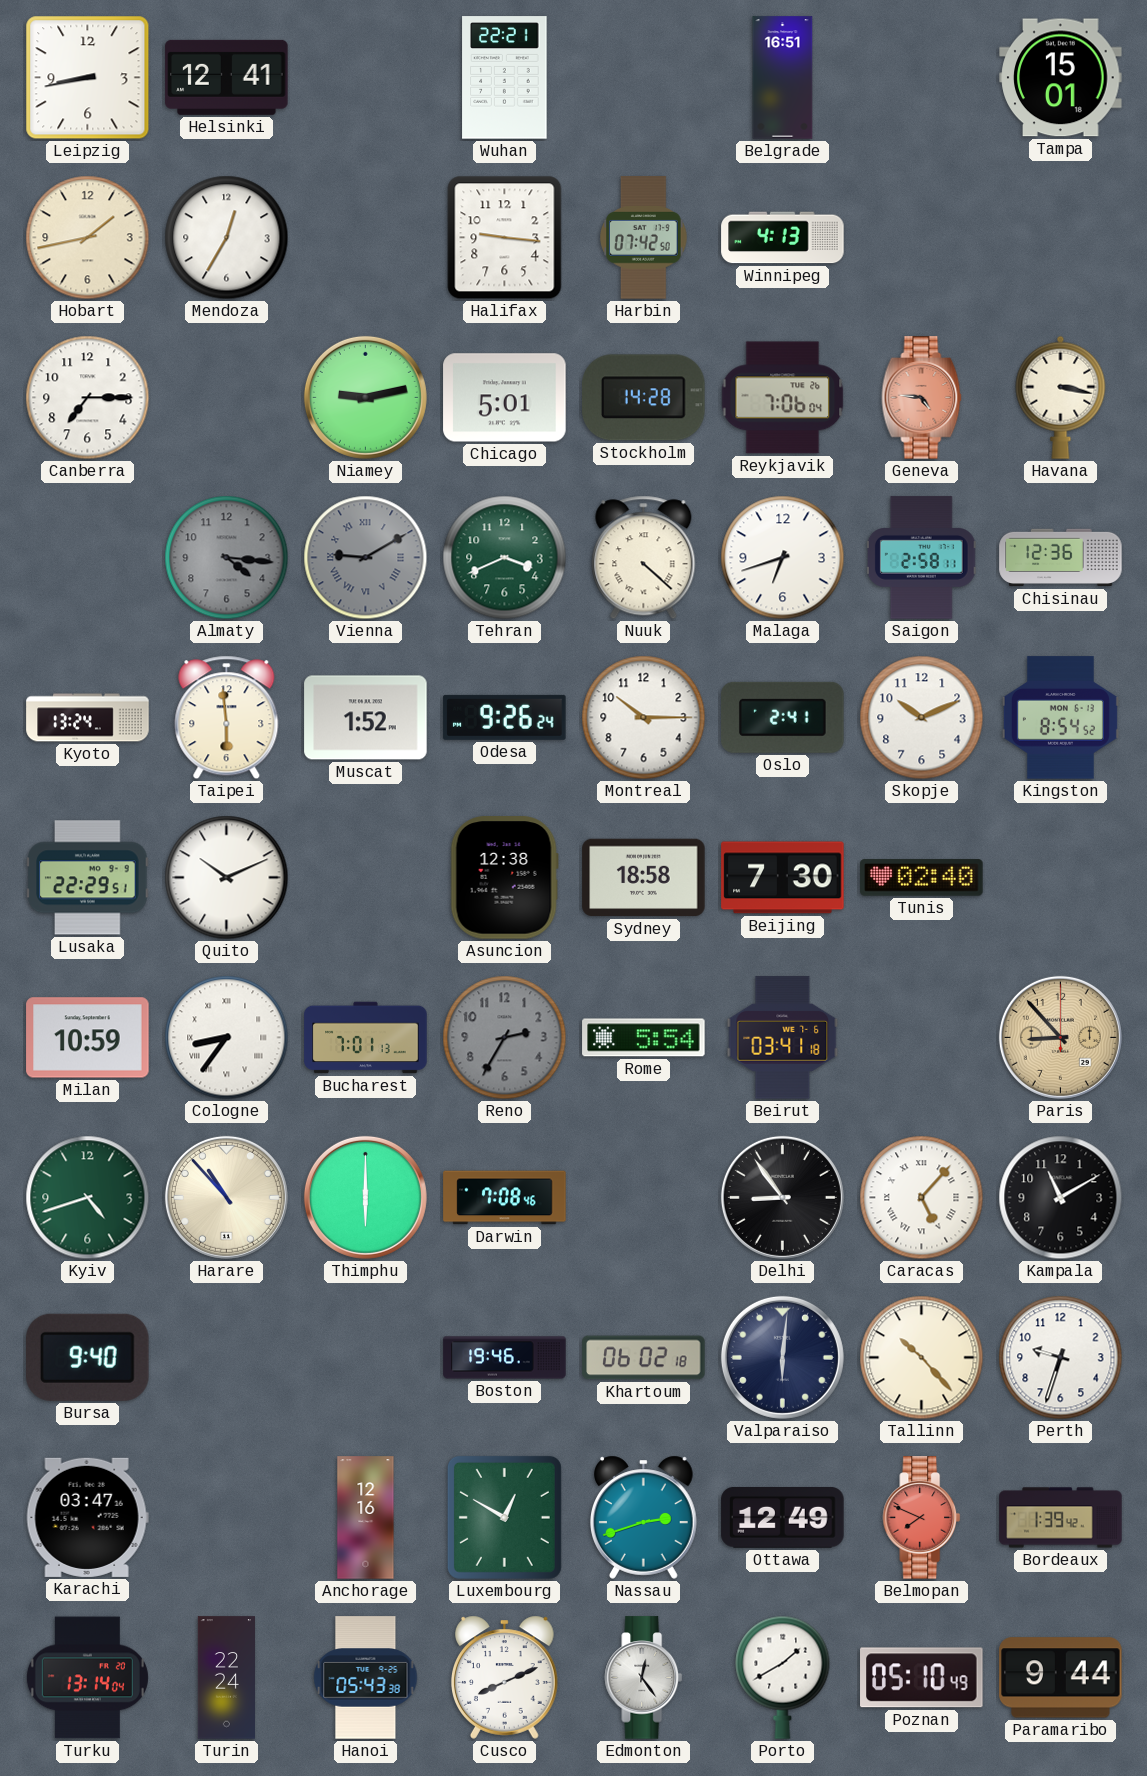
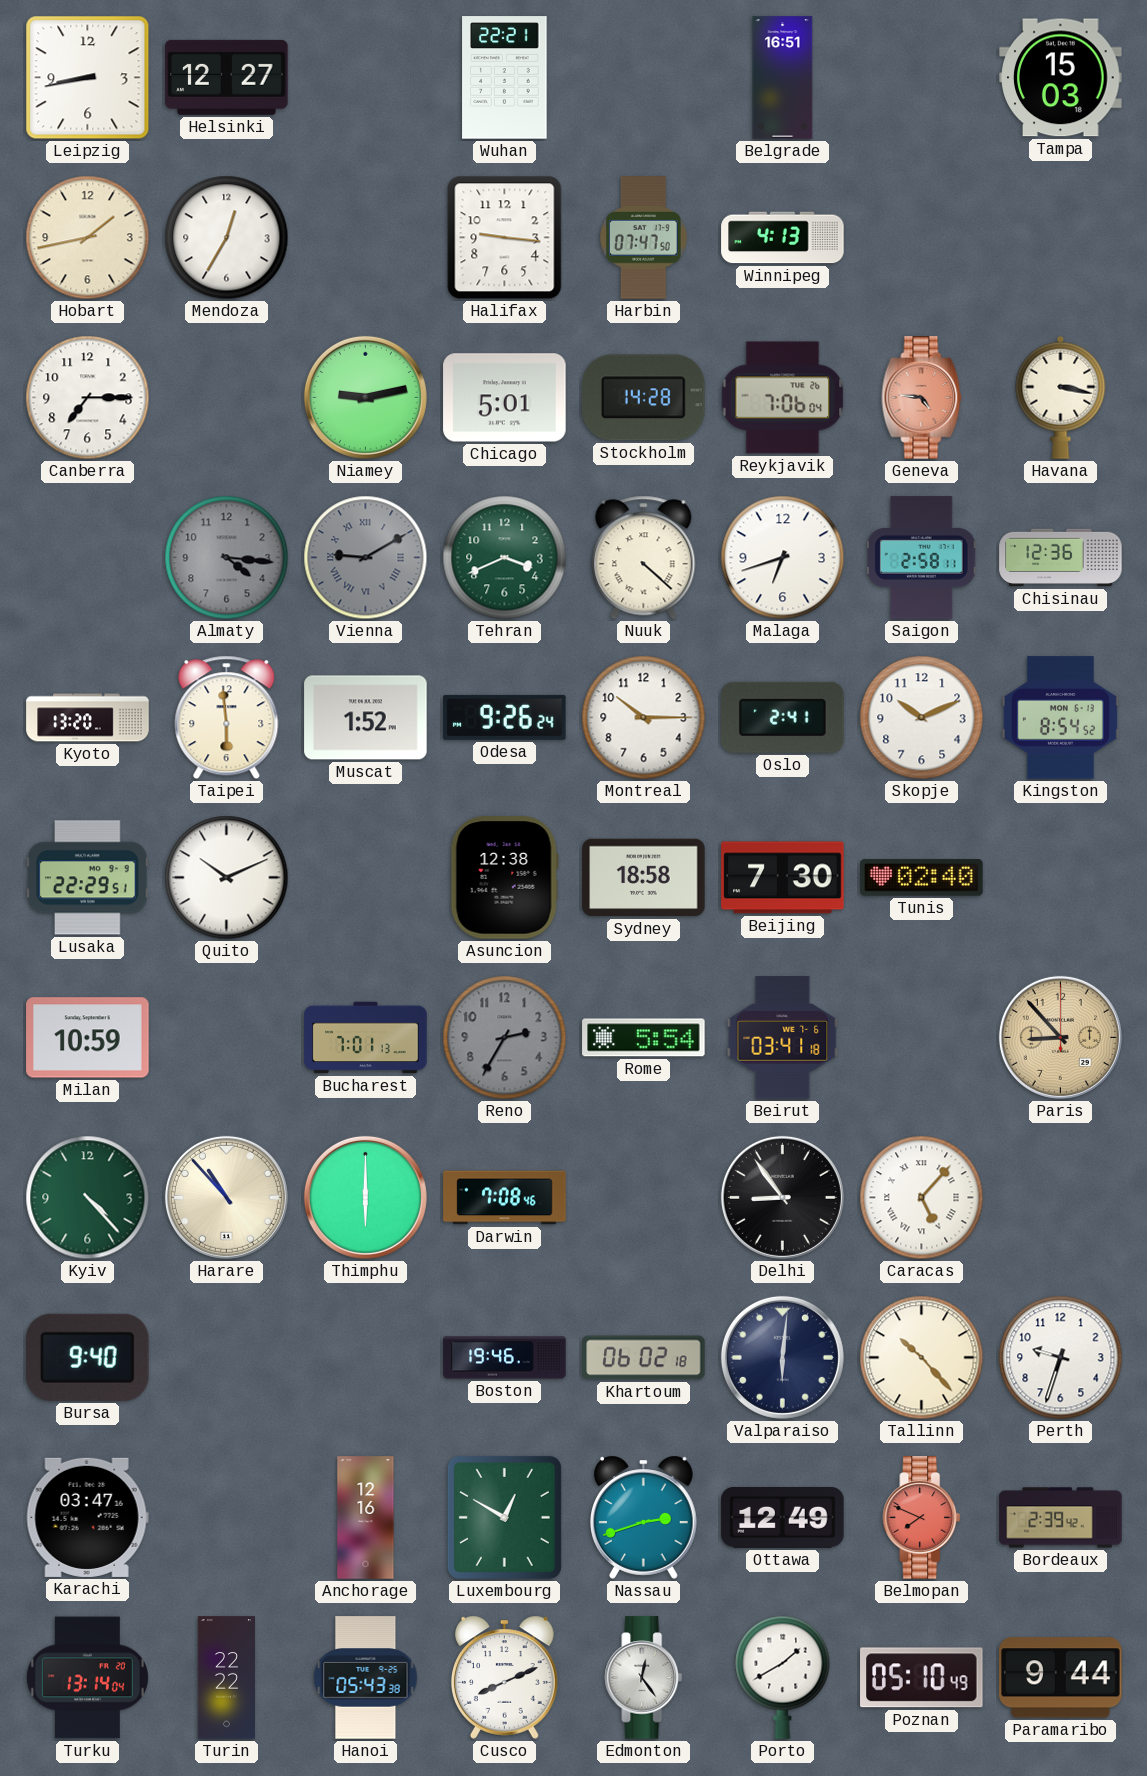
Helsinki: 12:41 -> 12:27
Tampa: 15:01 -> 15:03
Harbin: 07:42 -> 07:47
Kyoto: 13:24 -> 13:20
Cologne: 8:36 -> none
Kyiv: 4:42 -> 4:23
Kampala: 11:10 -> none
Bordeaux: 1:39 -> 2:39
Turin: 22:24 -> 22:22
